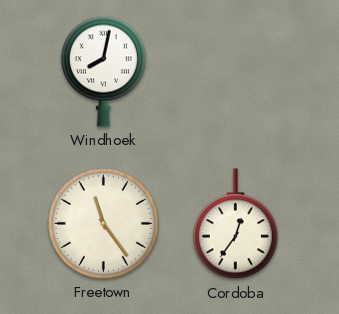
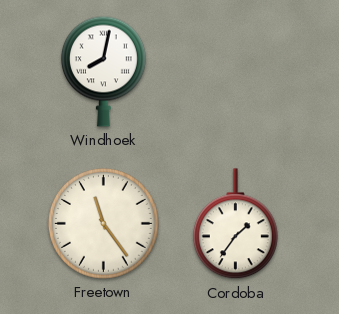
Cordoba: 12:36 -> 1:36
